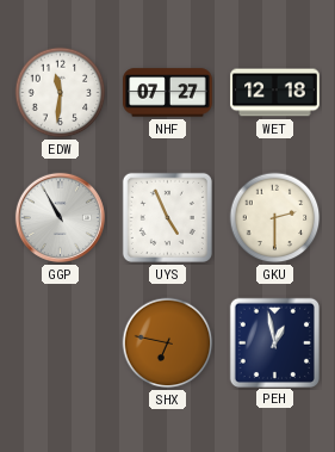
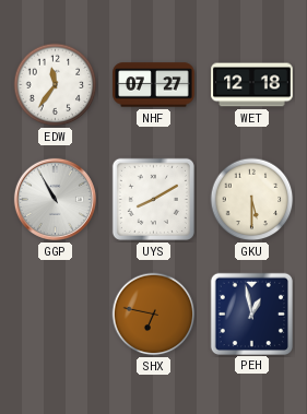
EDW: 11:31 -> 11:36
UYS: 4:56 -> 8:10
GKU: 2:30 -> 5:30
